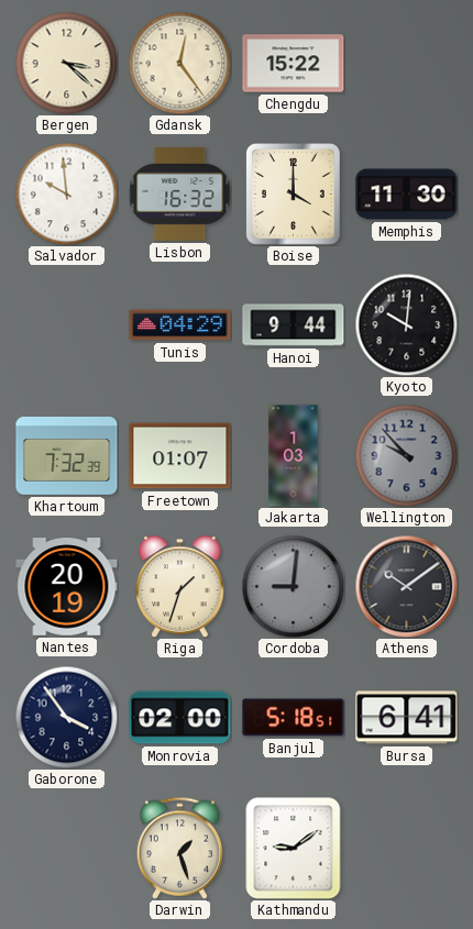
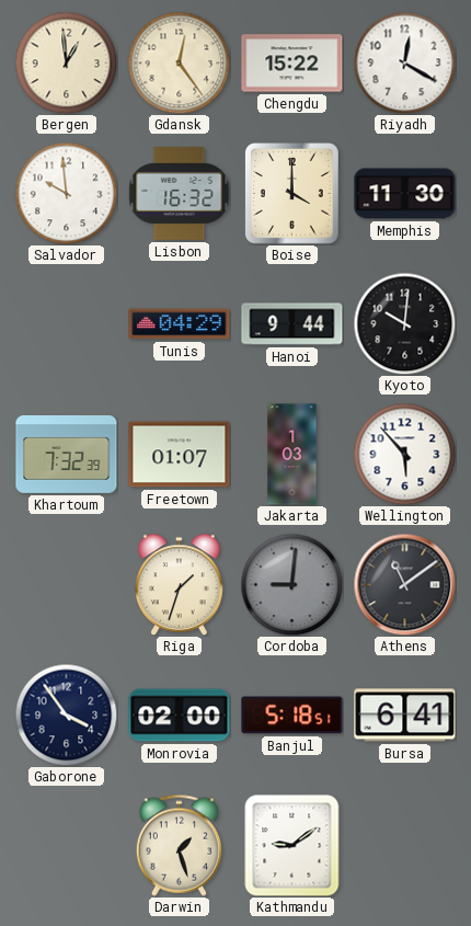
Bergen: 3:22 -> 12:59
Riyadh: none -> 12:20
Wellington: 9:53 -> 5:53
Wellington dial: grey -> white
Nantes: 20:19 -> none
Athens: 10:09 -> 11:09
